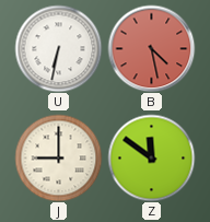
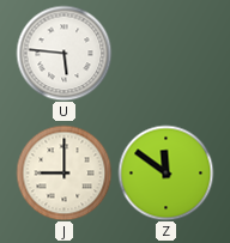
U: 6:32 -> 5:46
B: 4:28 -> none
